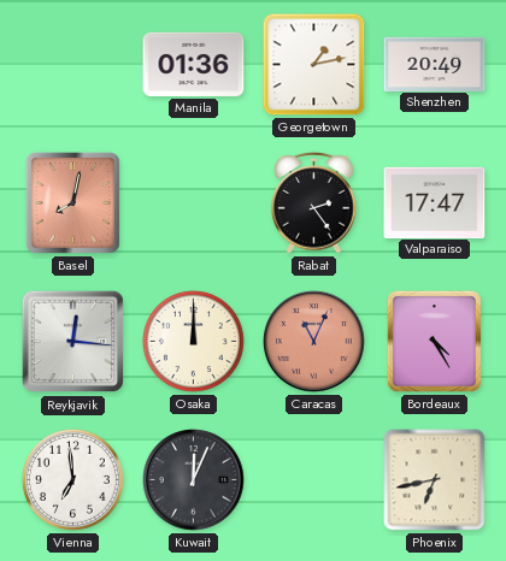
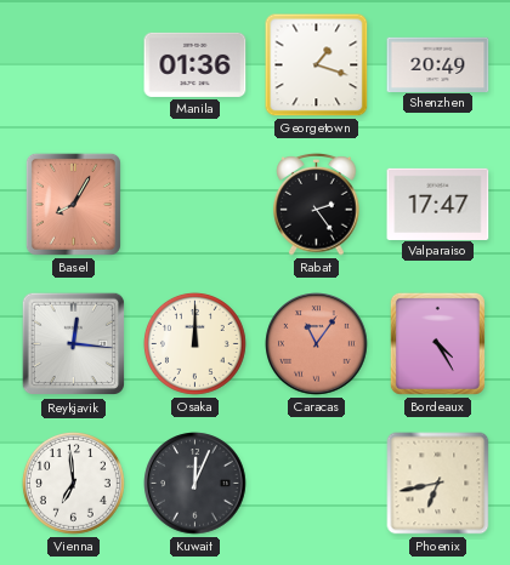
Georgetown: 1:13 -> 1:18
Basel: 8:02 -> 8:05
Caracas: 11:04 -> 11:06
